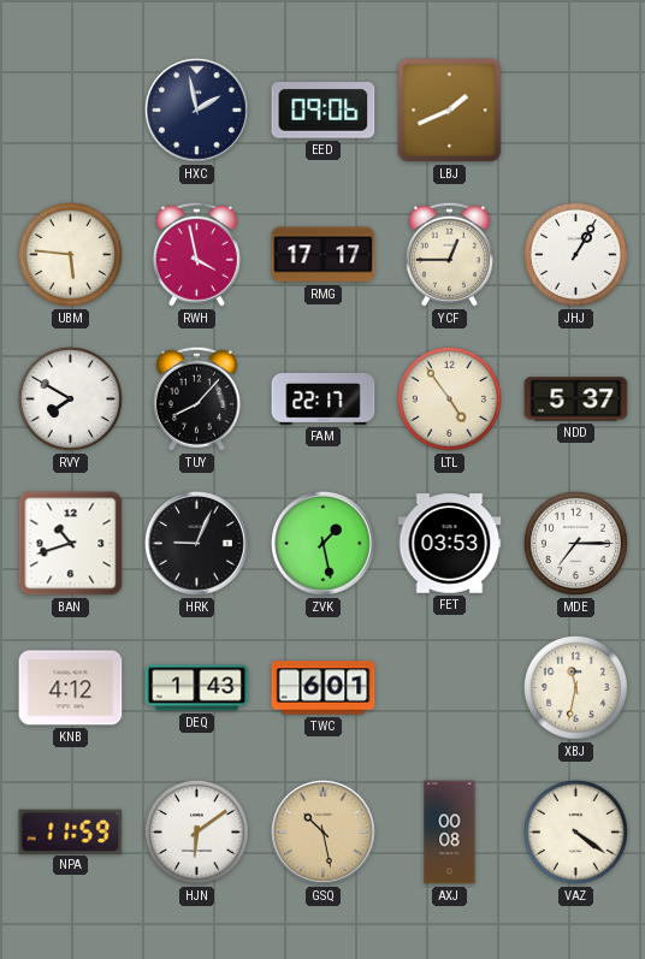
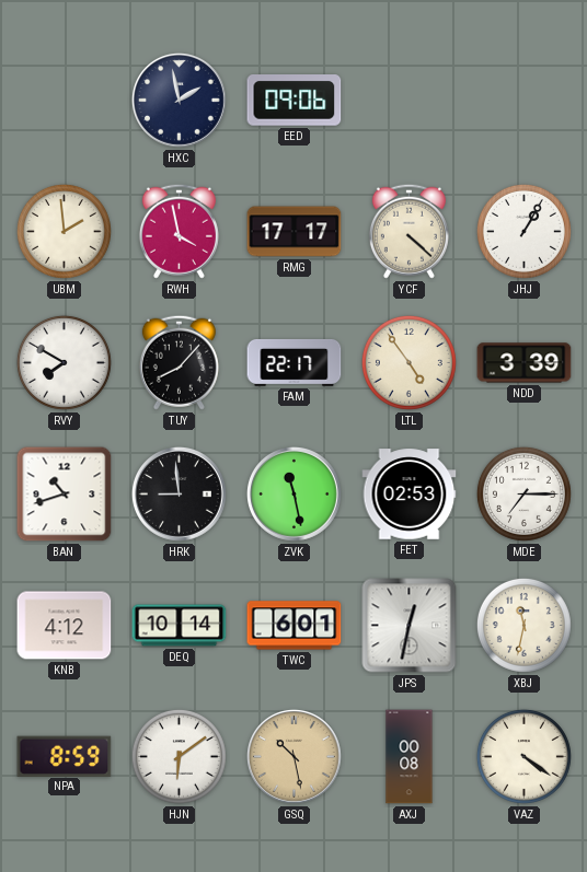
LBJ: 1:41 -> none
UBM: 5:46 -> 1:59
YCF: 12:45 -> 4:22
NDD: 5:37 -> 3:39
HRK: 9:04 -> 8:59
ZVK: 1:28 -> 11:28
FET: 03:53 -> 02:53
DEQ: 1:43 -> 10:14
JPS: none -> 12:32
NPA: 11:59 -> 8:59
